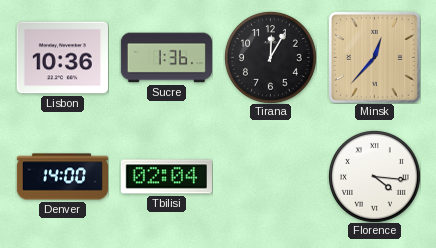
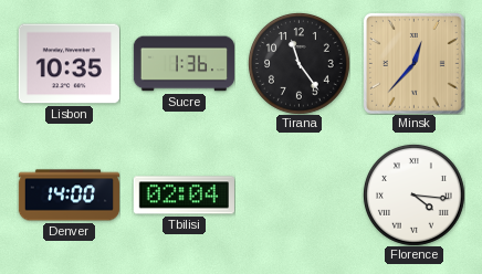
Lisbon: 10:36 -> 10:35
Tirana: 12:05 -> 11:24
